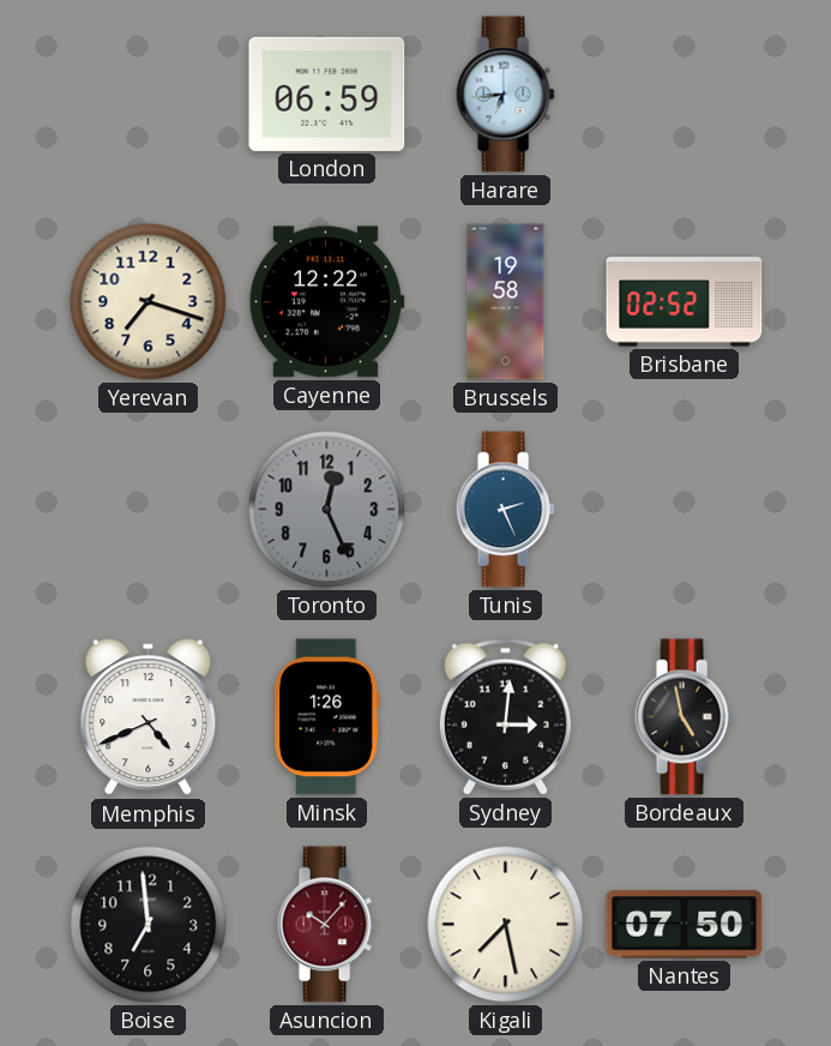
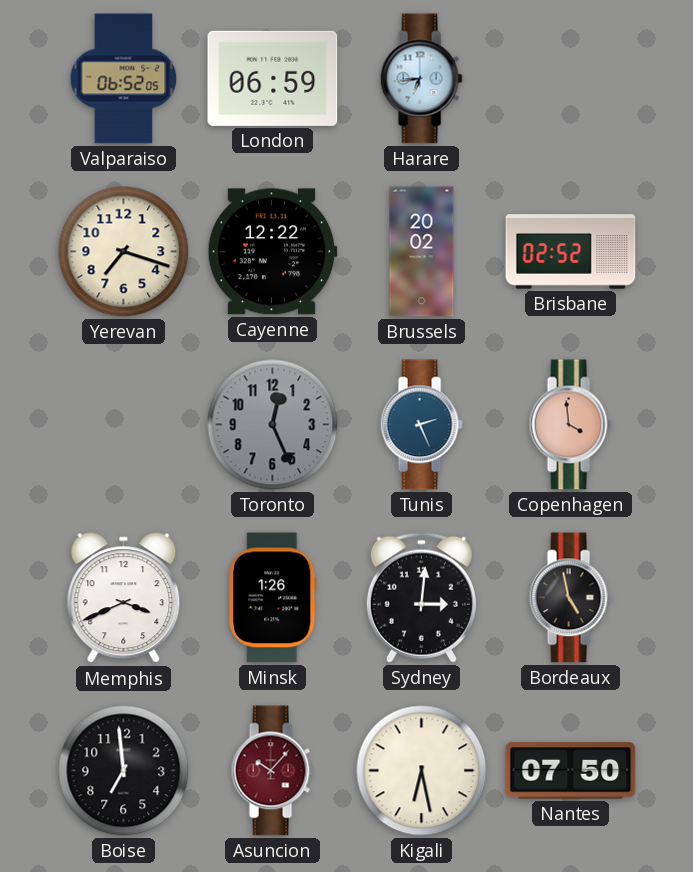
Valparaiso: none -> 06:52
Brussels: 19:58 -> 20:02
Copenhagen: none -> 3:59
Memphis: 4:41 -> 3:41
Kigali: 7:28 -> 6:28
